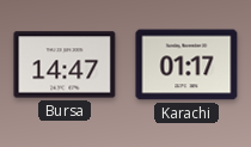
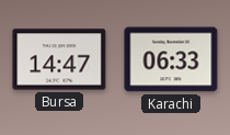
Karachi: 01:17 -> 06:33
